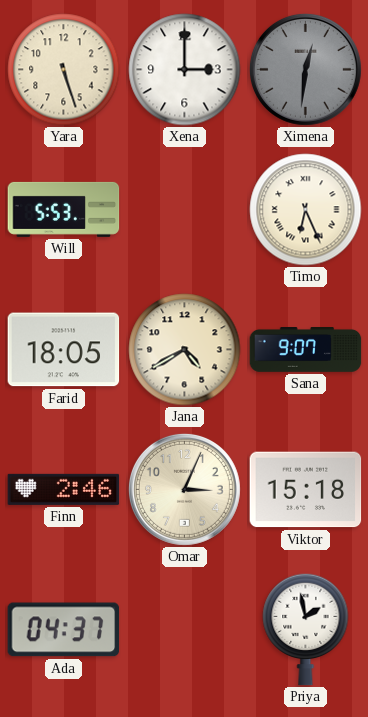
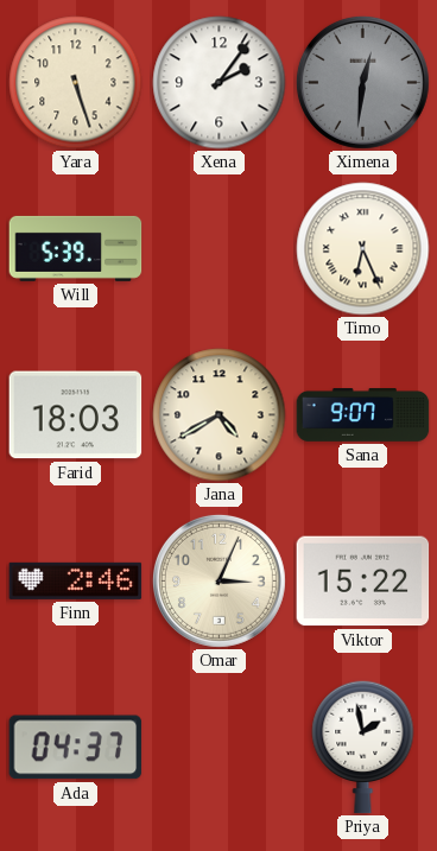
Xena: 3:00 -> 2:06
Will: 5:53 -> 5:39
Farid: 18:05 -> 18:03
Viktor: 15:18 -> 15:22
